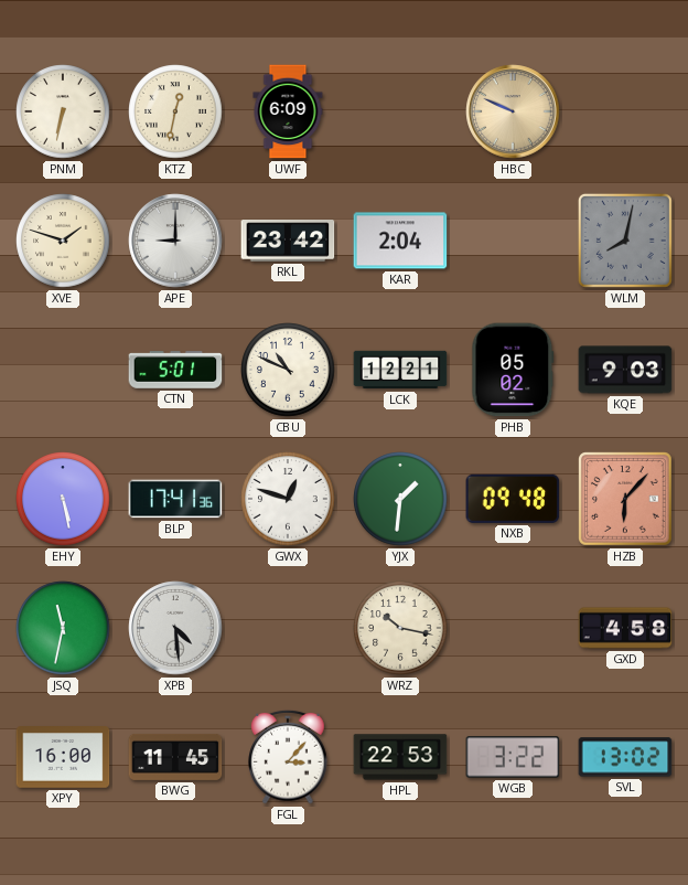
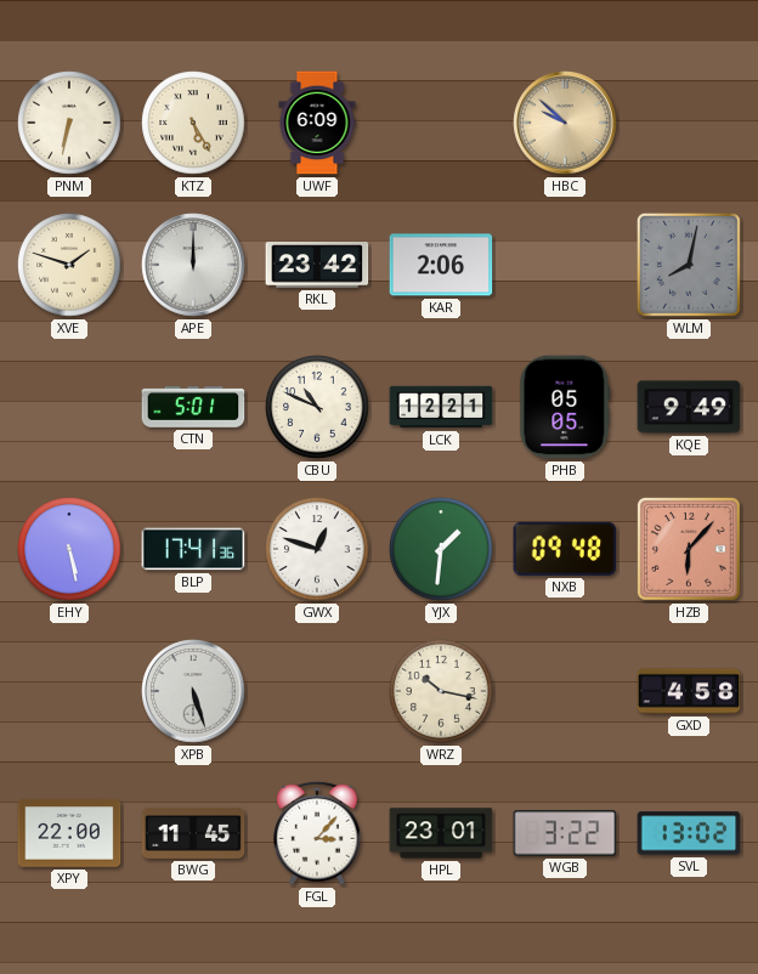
KTZ: 12:32 -> 5:25
HBC: 9:49 -> 9:52
APE: 9:00 -> 12:00
KAR: 2:04 -> 2:06
PHB: 05:02 -> 05:05
KQE: 9:03 -> 9:49
JSQ: 11:32 -> none
XPB: 4:29 -> 5:27
XPY: 16:00 -> 22:00
HPL: 22:53 -> 23:01
